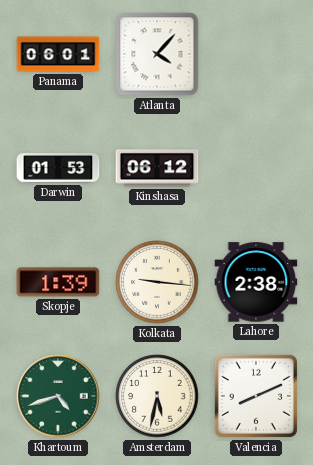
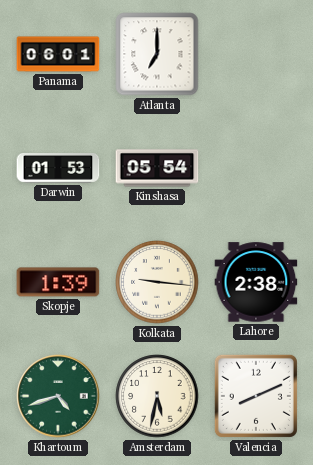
Atlanta: 4:07 -> 7:00
Kinshasa: 06:12 -> 05:54
